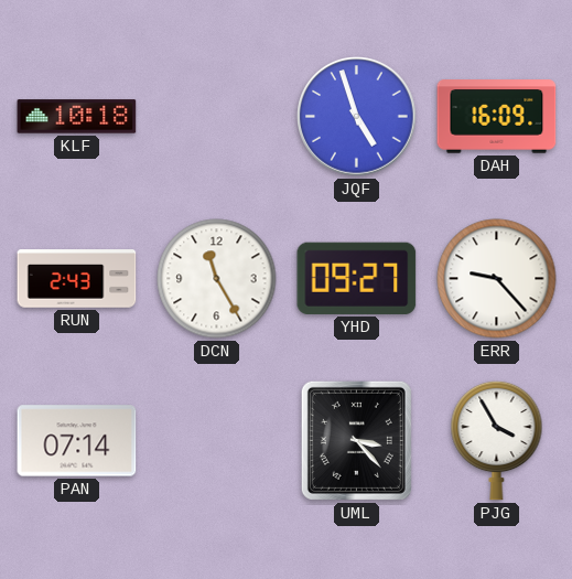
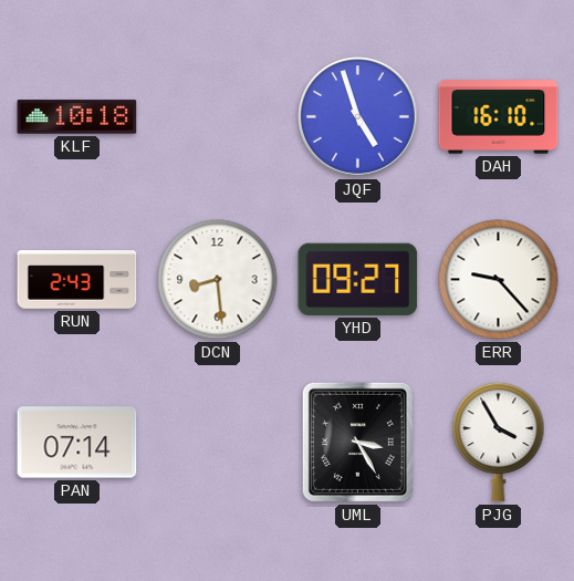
DAH: 16:09 -> 16:10
DCN: 11:25 -> 8:29
UML: 3:23 -> 3:25
